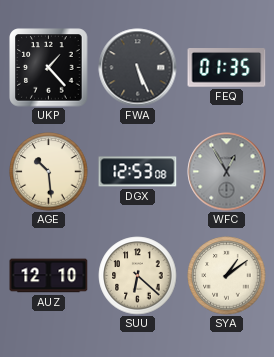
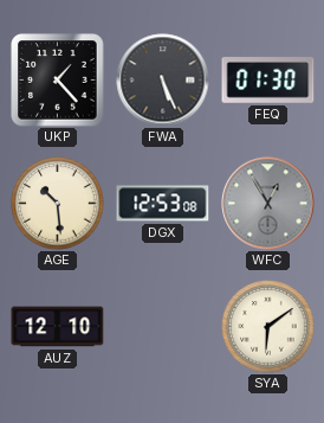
FEQ: 01:35 -> 01:30
SUU: 6:22 -> none
SYA: 1:09 -> 6:09
